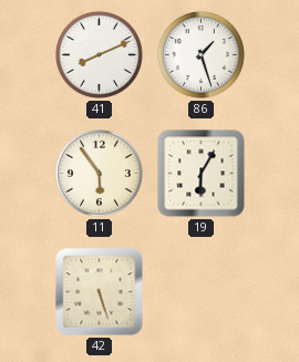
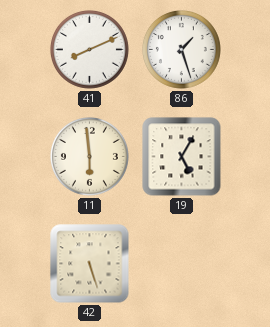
11: 5:54 -> 5:59
19: 6:05 -> 5:05
